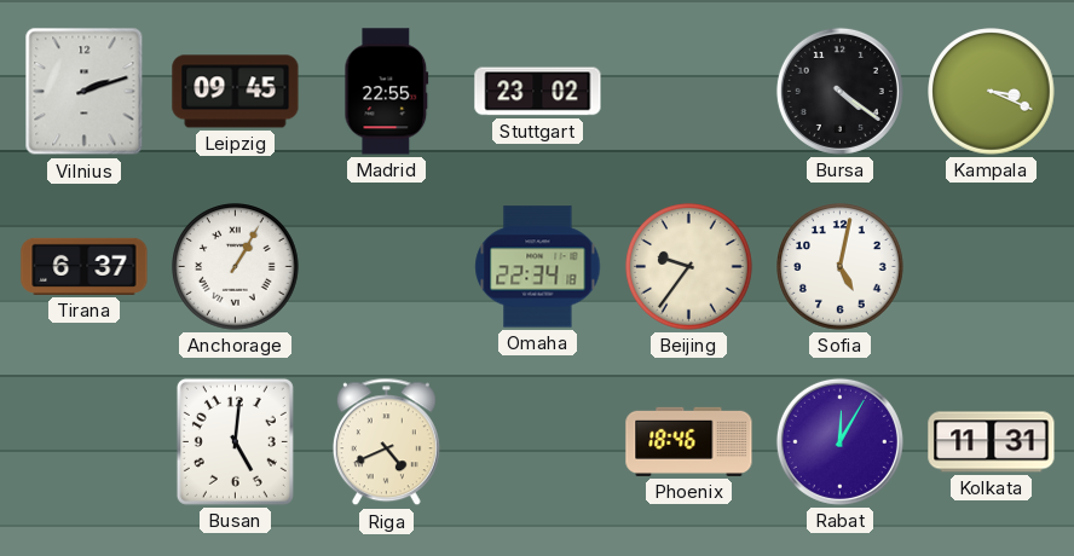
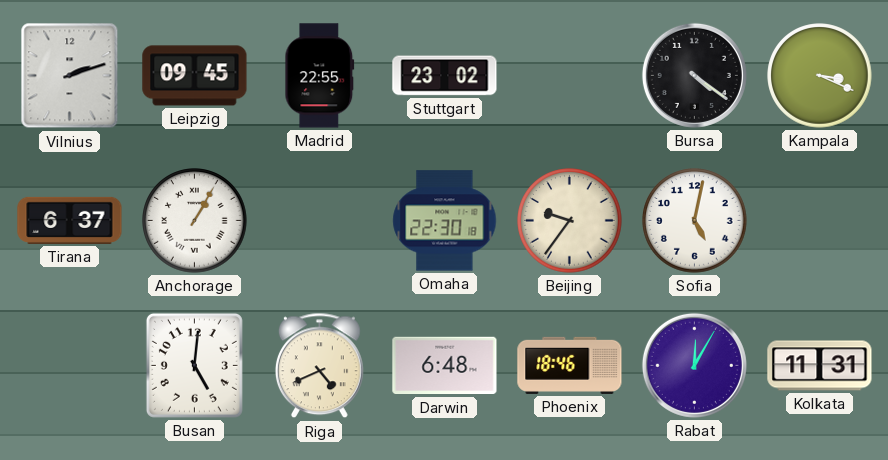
Omaha: 22:34 -> 22:30
Darwin: none -> 6:48
